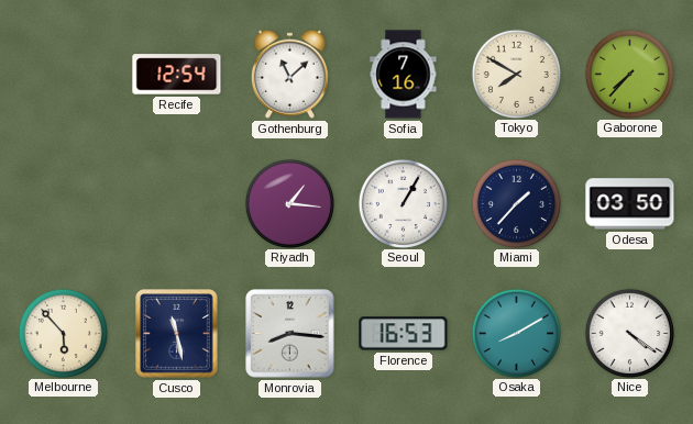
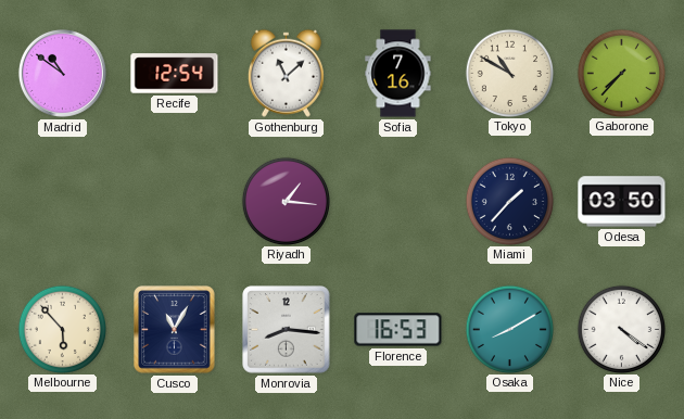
Madrid: none -> 10:51
Tokyo: 7:50 -> 10:50
Seoul: 1:05 -> none
Cusco: 11:28 -> 11:05
